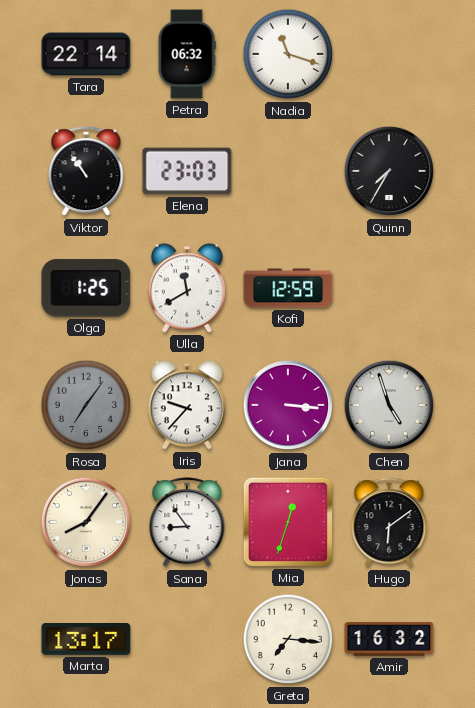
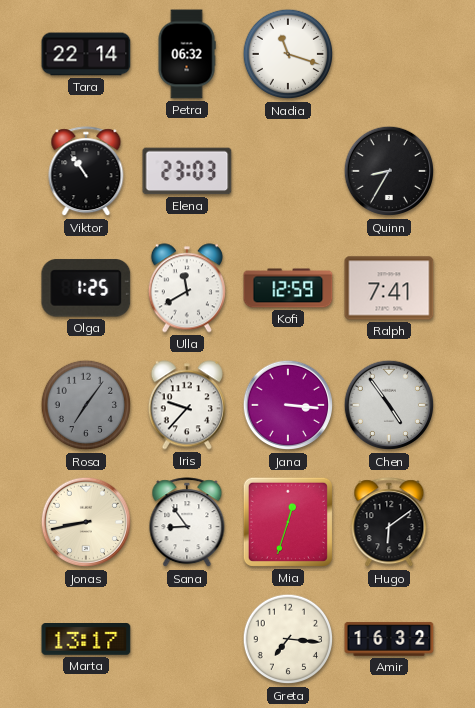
Quinn: 7:35 -> 8:35
Ralph: none -> 7:41
Chen: 4:57 -> 4:54
Jonas: 8:06 -> 8:43
